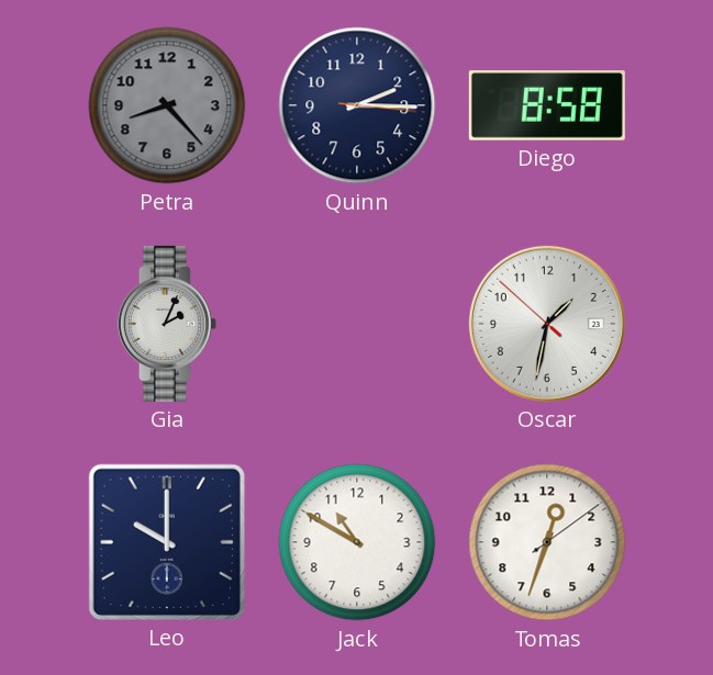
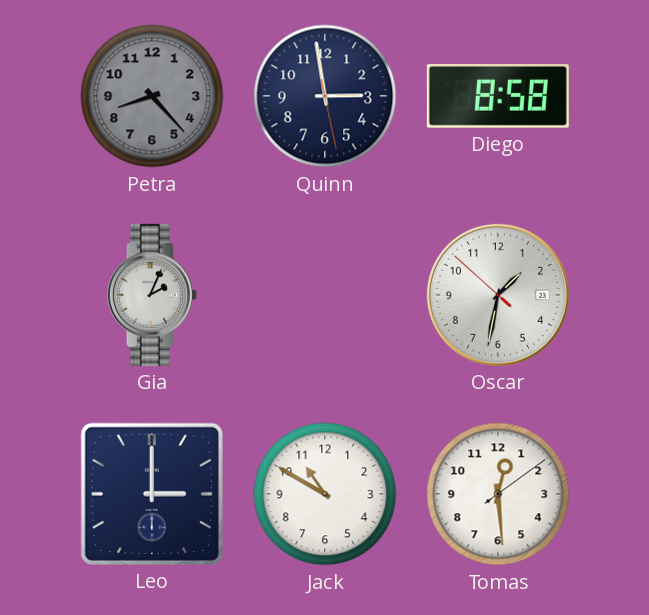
Quinn: 2:15 -> 2:58
Leo: 10:00 -> 3:00
Tomas: 12:33 -> 12:29
